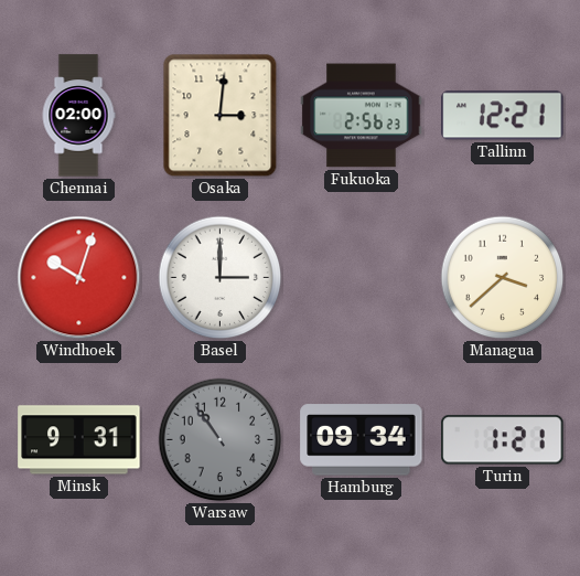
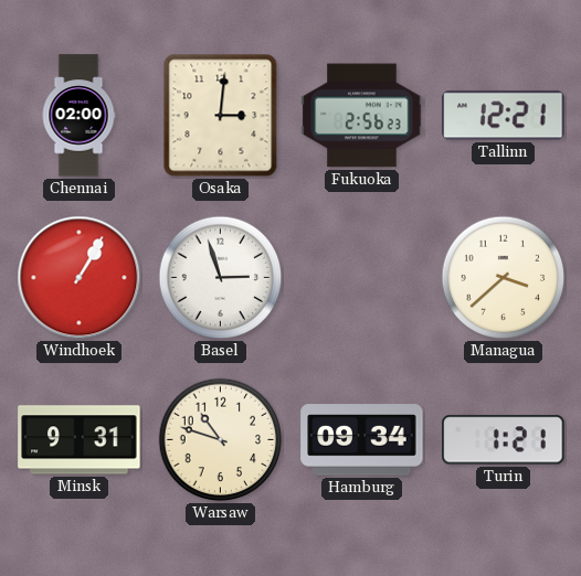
Windhoek: 10:03 -> 1:05
Basel: 3:00 -> 2:57
Warsaw: 10:54 -> 10:48
Warsaw dial: grey -> cream
